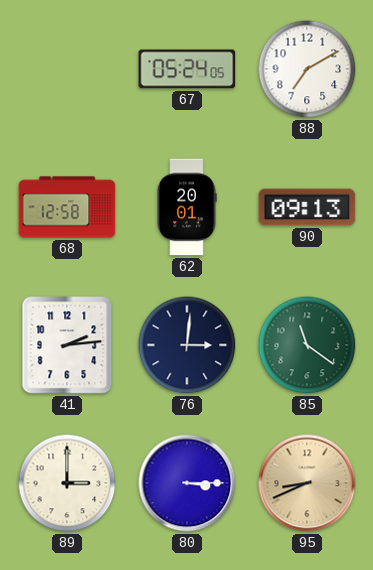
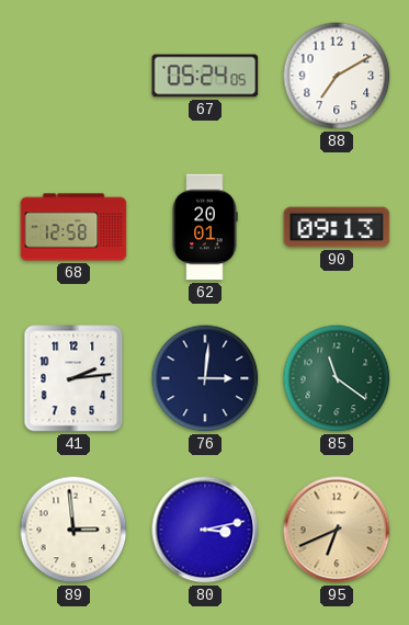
89: 3:00 -> 2:59
80: 3:15 -> 3:13
95: 8:41 -> 6:41
